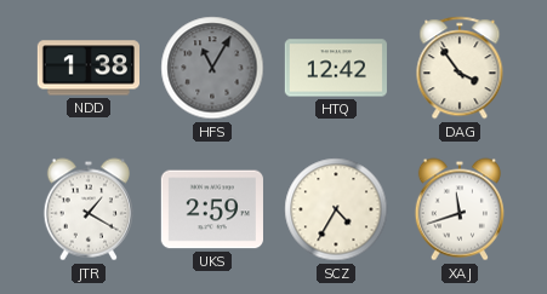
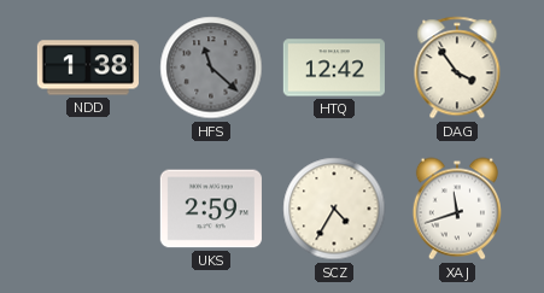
HFS: 11:05 -> 11:22
JTR: 1:20 -> none
